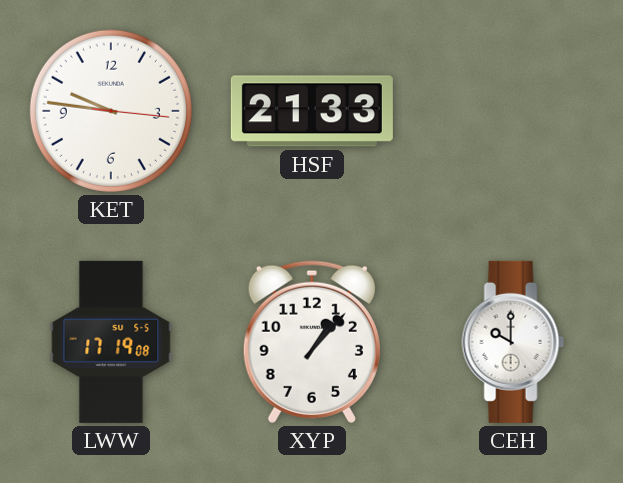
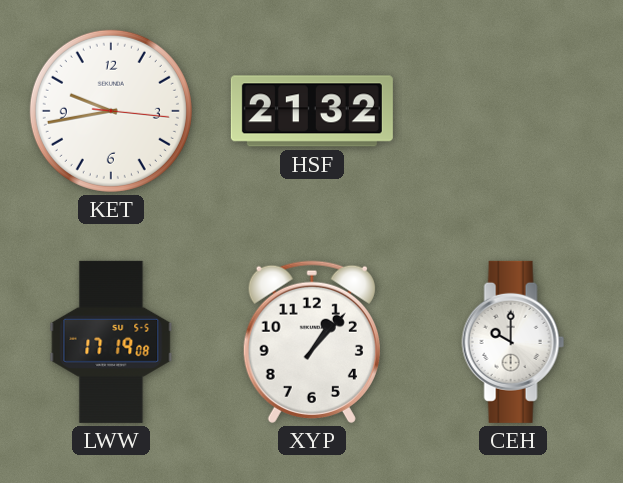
KET: 9:46 -> 9:43
HSF: 21:33 -> 21:32
